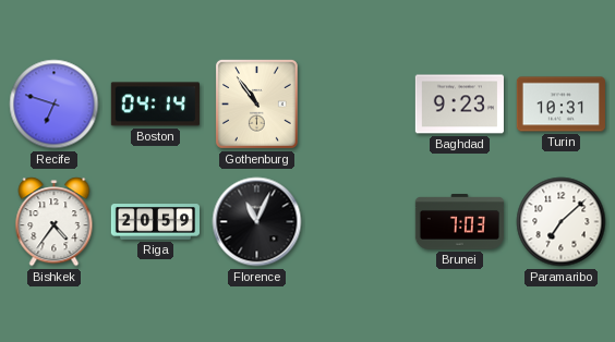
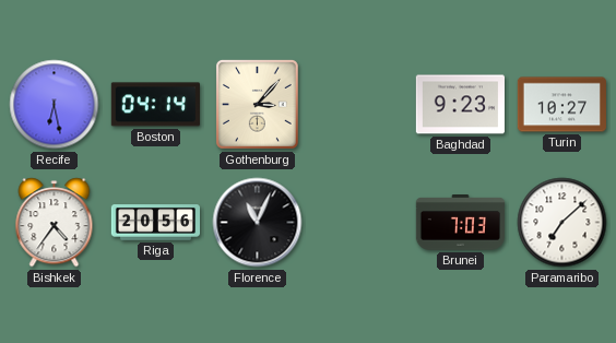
Recife: 6:48 -> 6:28
Gothenburg: 10:54 -> 3:07
Turin: 10:31 -> 10:27
Riga: 20:59 -> 20:56
